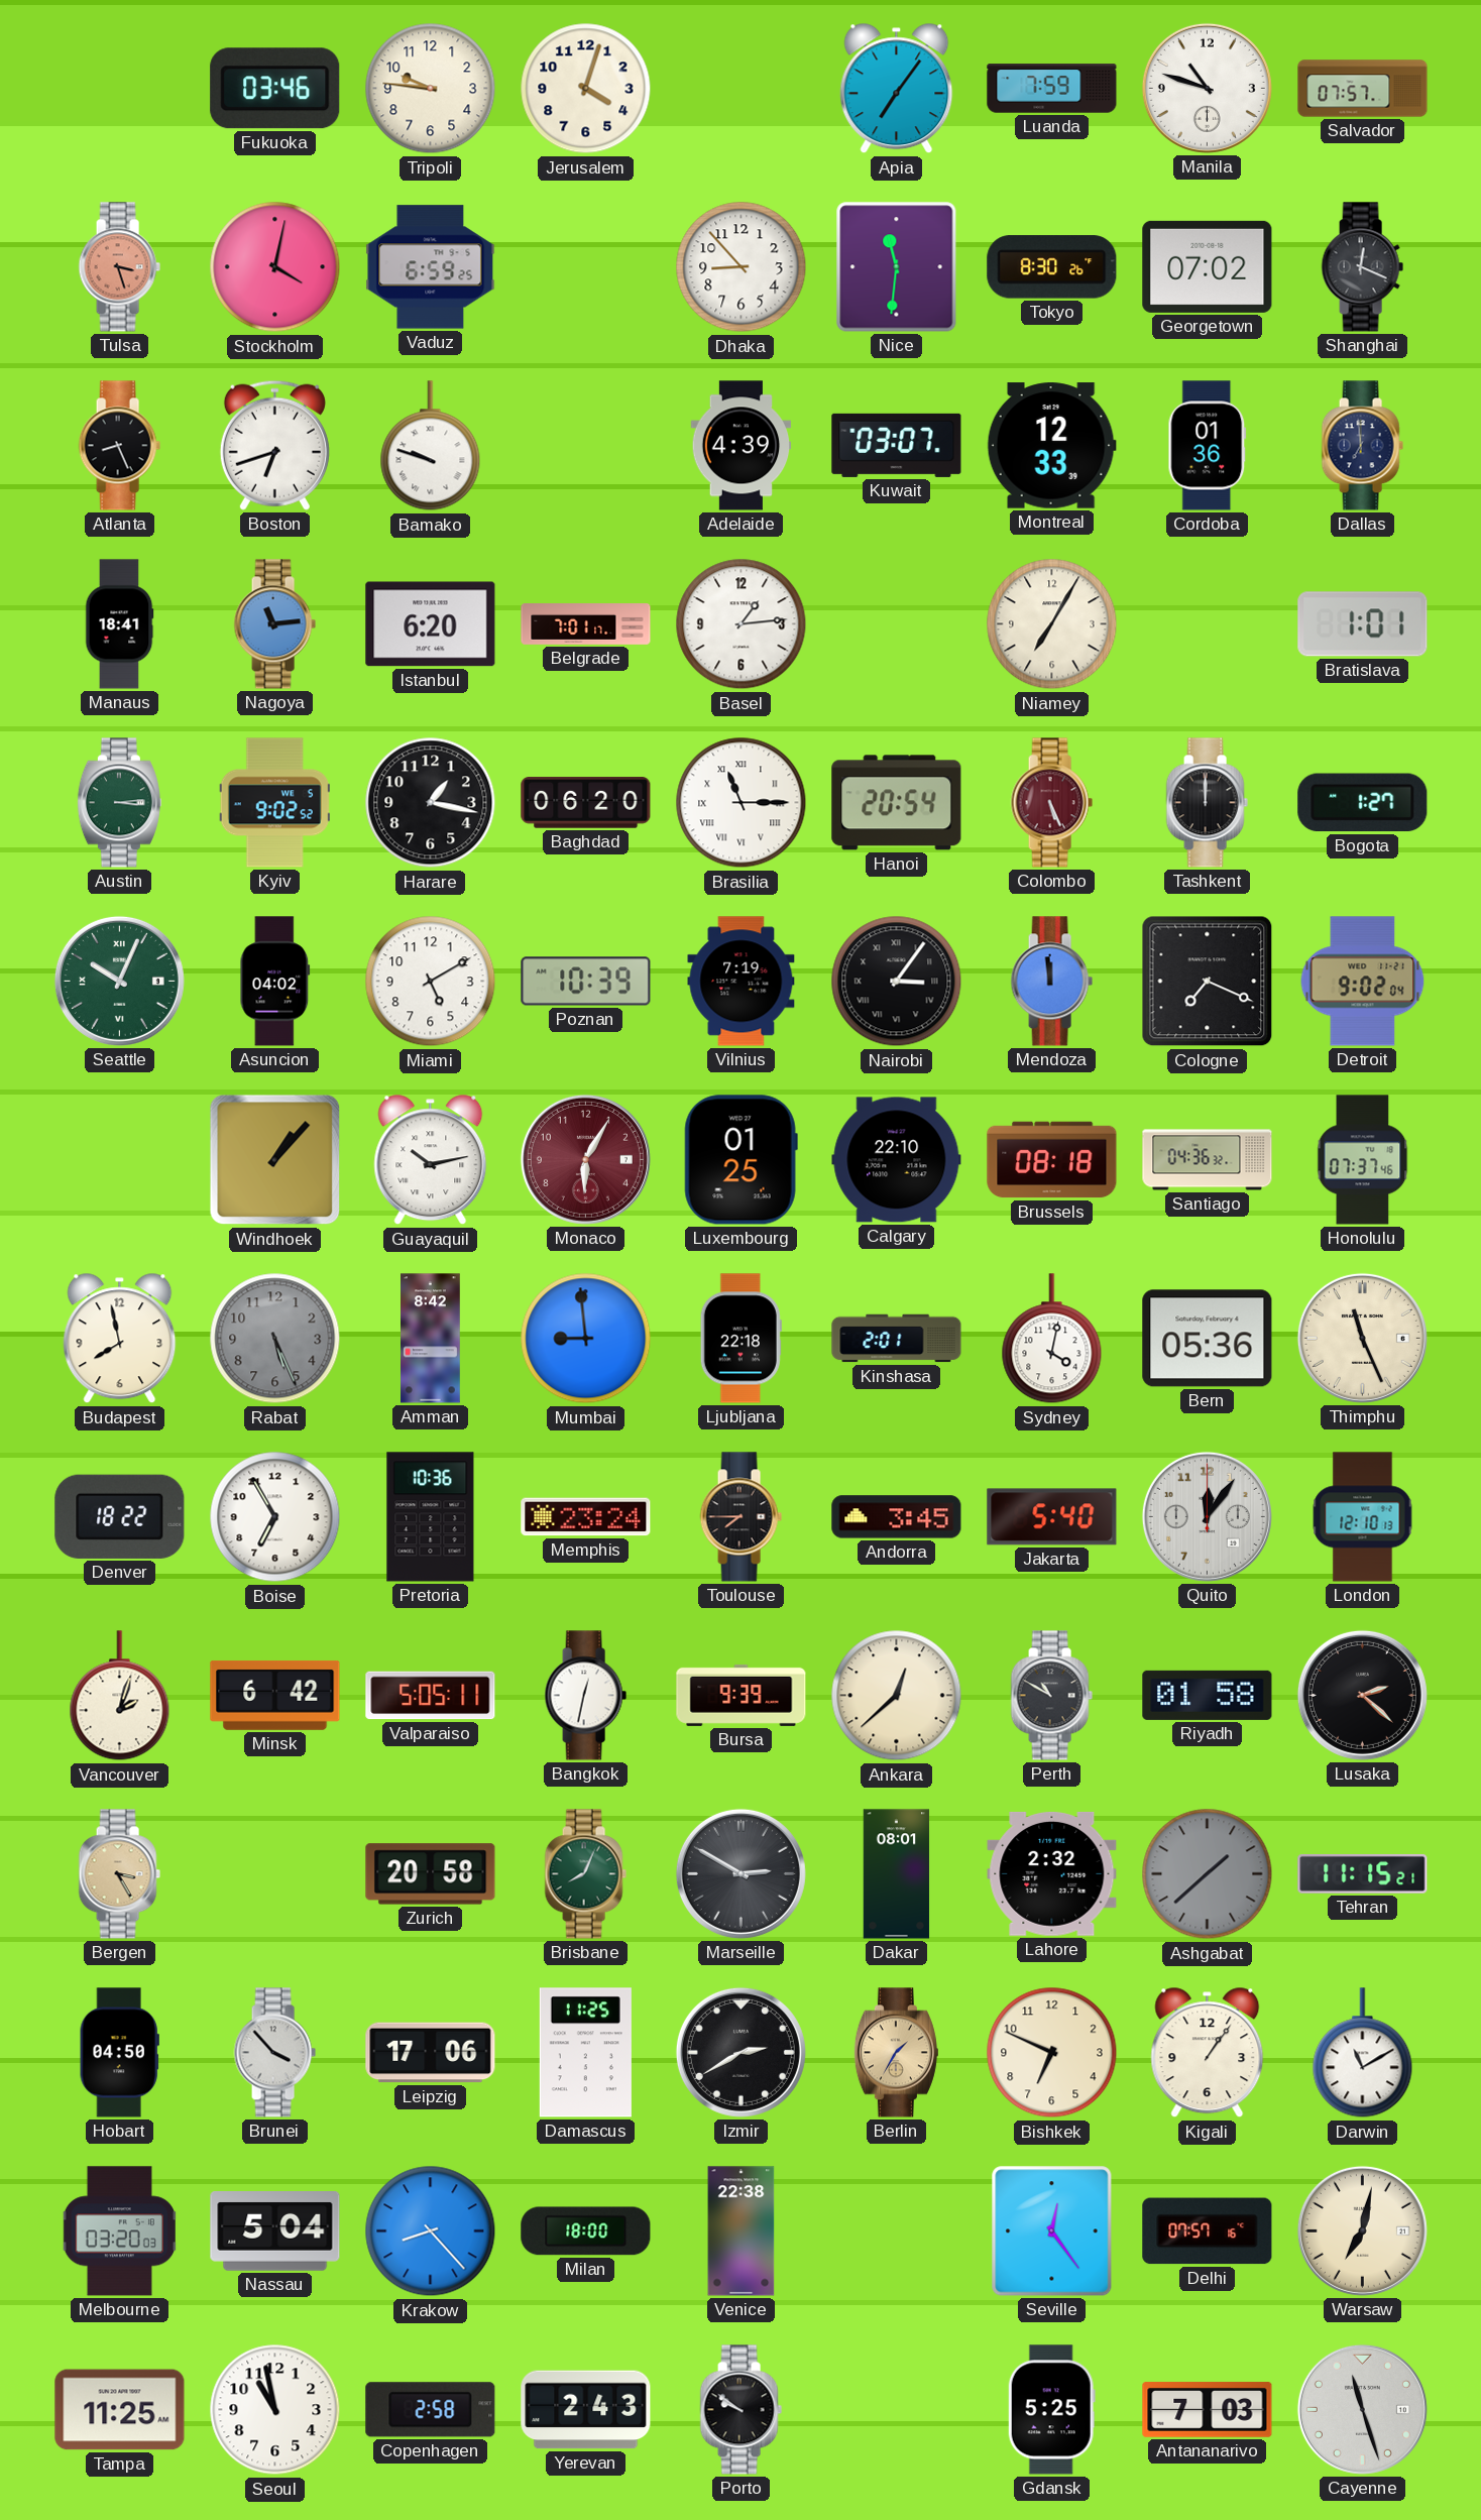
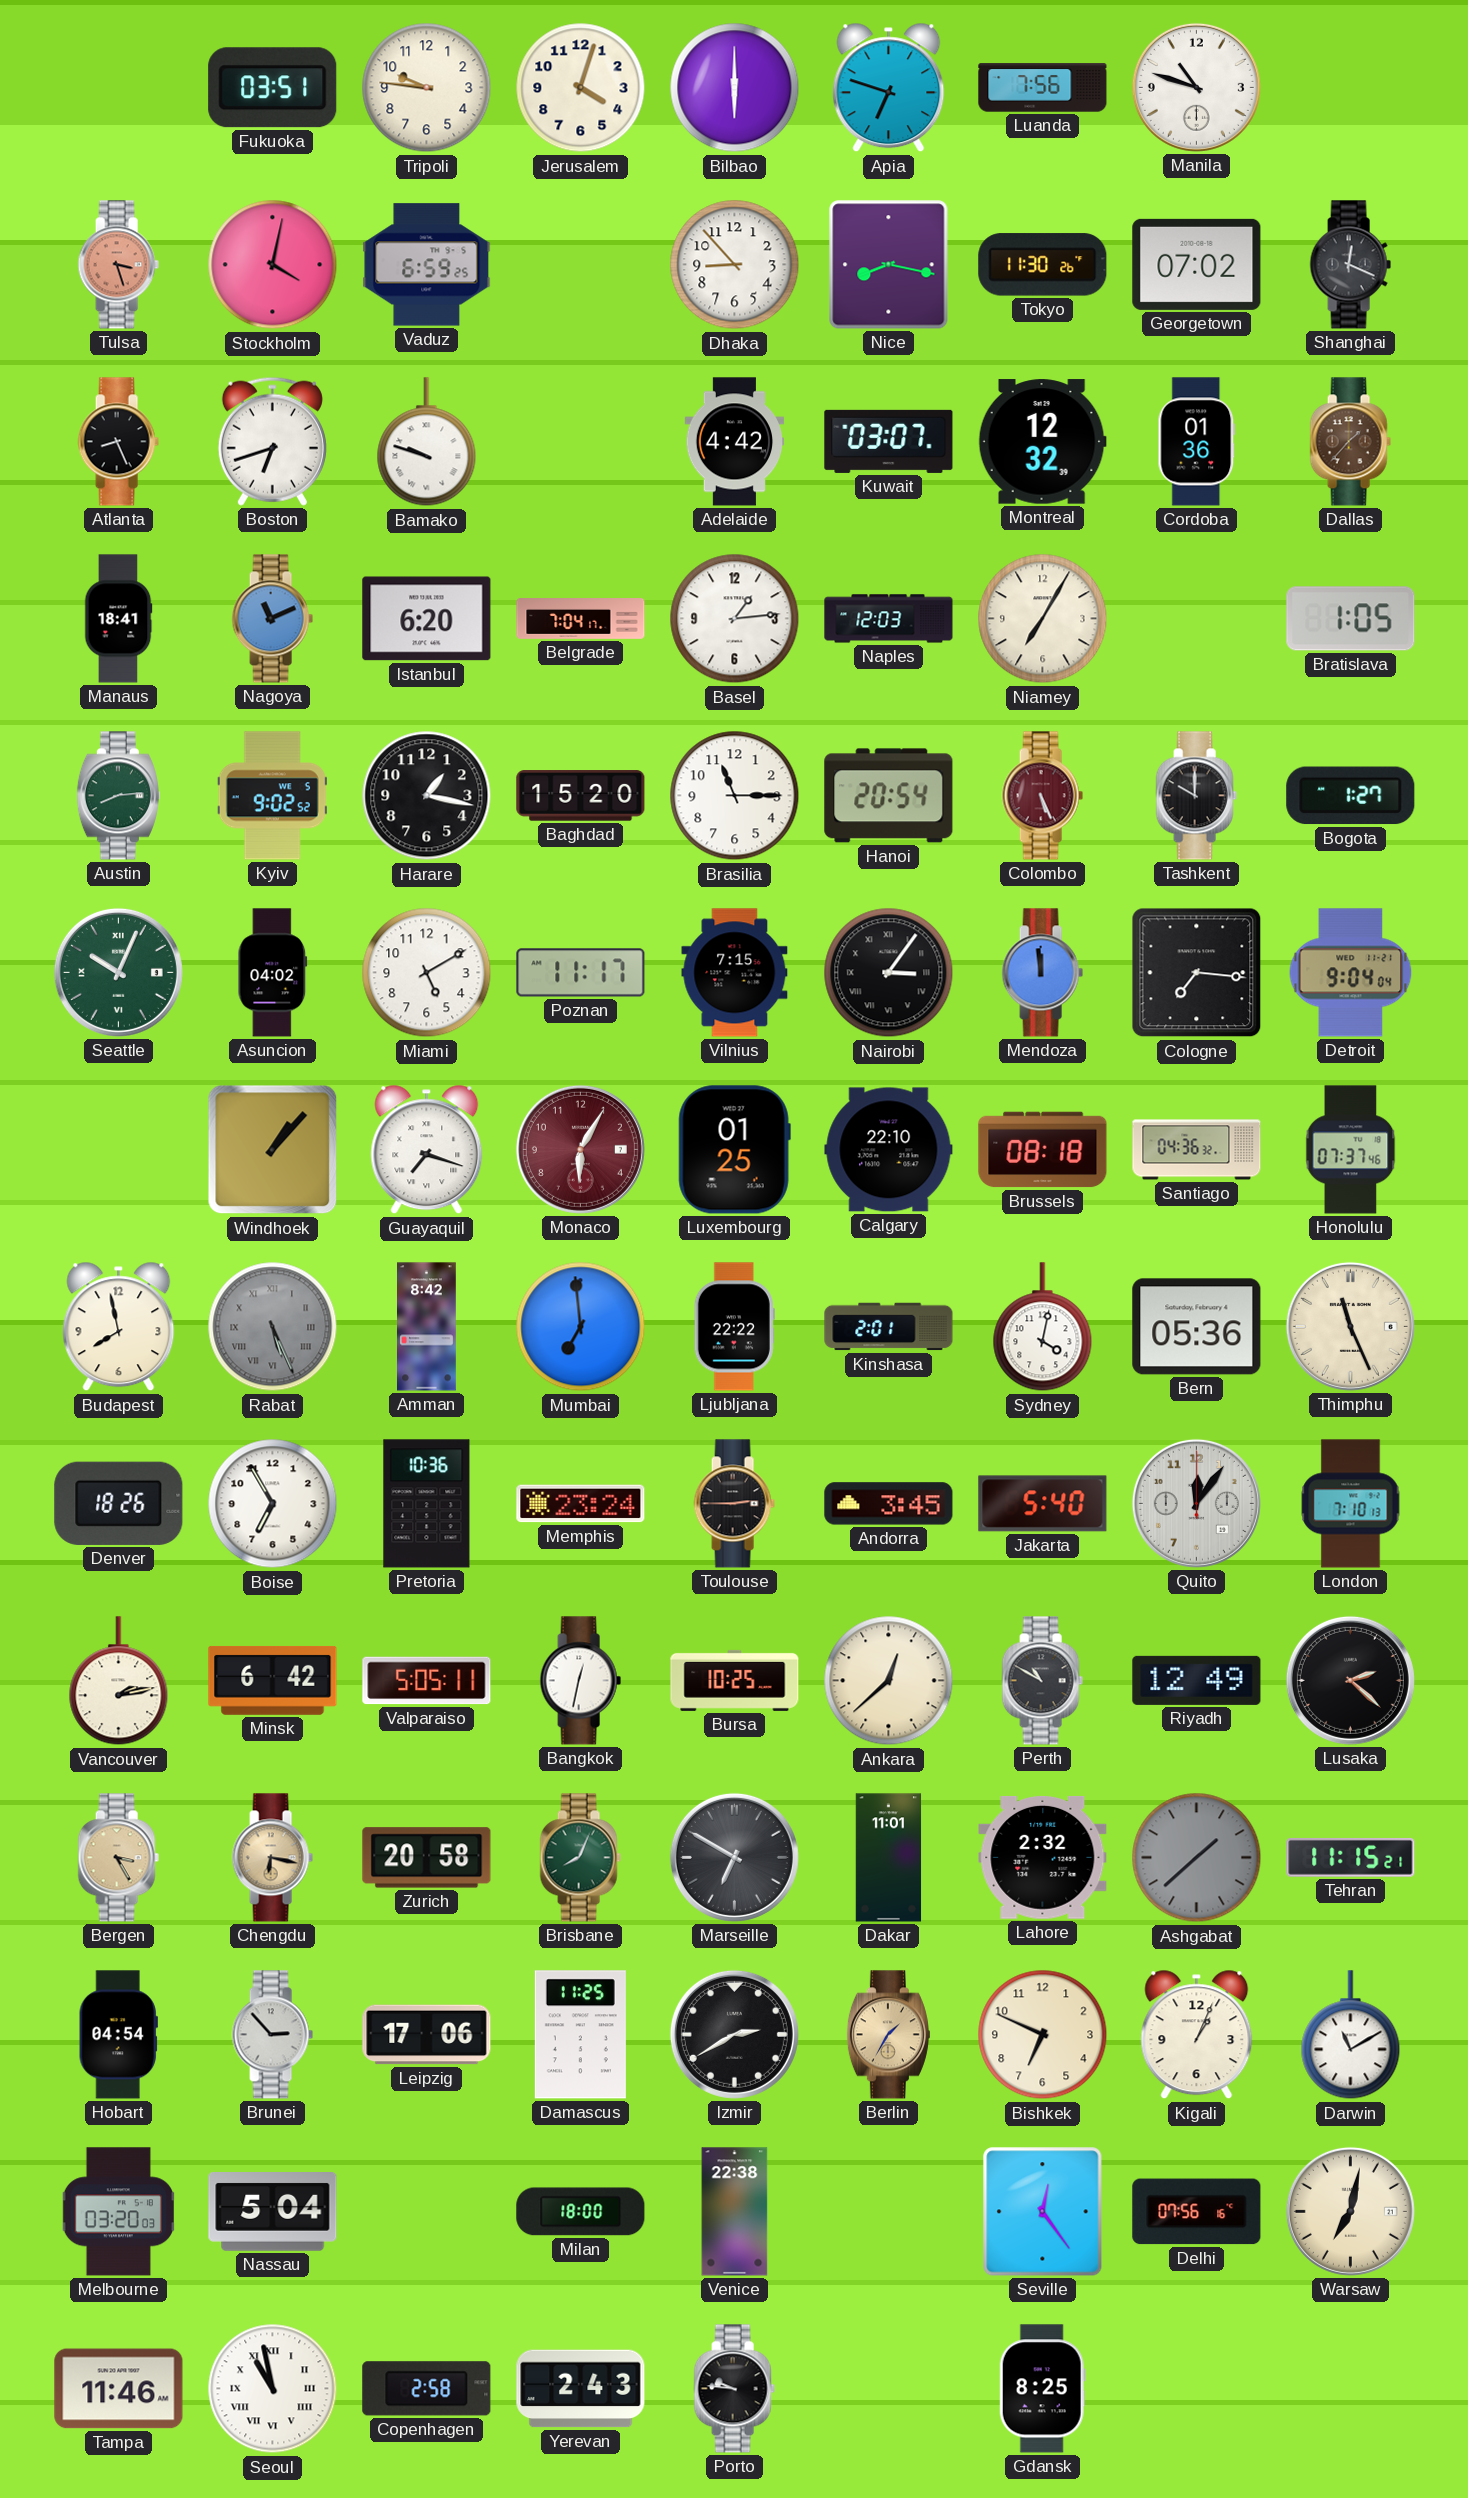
Fukuoka: 03:46 -> 03:51
Bilbao: none -> 6:00
Apia: 7:06 -> 6:48
Luanda: 7:59 -> 7:56
Salvador: 07:57 -> none
Nice: 11:31 -> 8:17
Tokyo: 8:30 -> 11:30
Adelaide: 4:39 -> 4:42
Montreal: 12:33 -> 12:32
Dallas: 6:59 -> 1:37
Dallas dial: navy -> brown
Nagoya: 11:14 -> 11:11
Belgrade: 7:01 -> 7:04
Naples: none -> 12:03
Bratislava: 1:01 -> 1:05
Austin: 3:14 -> 8:14
Baghdad: 06:20 -> 15:20
Brasilia numerals: Roman -> Arabic
Tashkent: 12:00 -> 10:00
Poznan: 10:39 -> 11:17
Vilnius: 7:19 -> 7:15
Cologne: 7:19 -> 7:16
Detroit: 9:02 -> 9:04
Guayaquil: 10:13 -> 7:18
Rabat numerals: Arabic -> Roman
Mumbai: 8:59 -> 6:59
Ljubljana: 22:18 -> 22:22
Denver: 18:22 -> 18:26
Toulouse: 7:45 -> 2:45
London: 12:10 -> 7:10
Vancouver: 2:03 -> 2:13
Bursa: 9:39 -> 10:25
Riyadh: 01:58 -> 12:49
Chengdu: none -> 6:17
Marseille: 2:50 -> 6:50
Dakar: 08:01 -> 11:01
Hobart: 04:50 -> 04:54
Brunei: 3:53 -> 2:53
Kigali: 1:06 -> 1:04
Krakow: 8:23 -> none
Delhi: 07:57 -> 07:56
Tampa: 11:25 -> 11:46
Seoul numerals: Arabic -> Roman
Porto: 9:51 -> 9:46
Gdansk: 5:25 -> 8:25
Antananarivo: 7:03 -> none
Cayenne: 11:27 -> none
